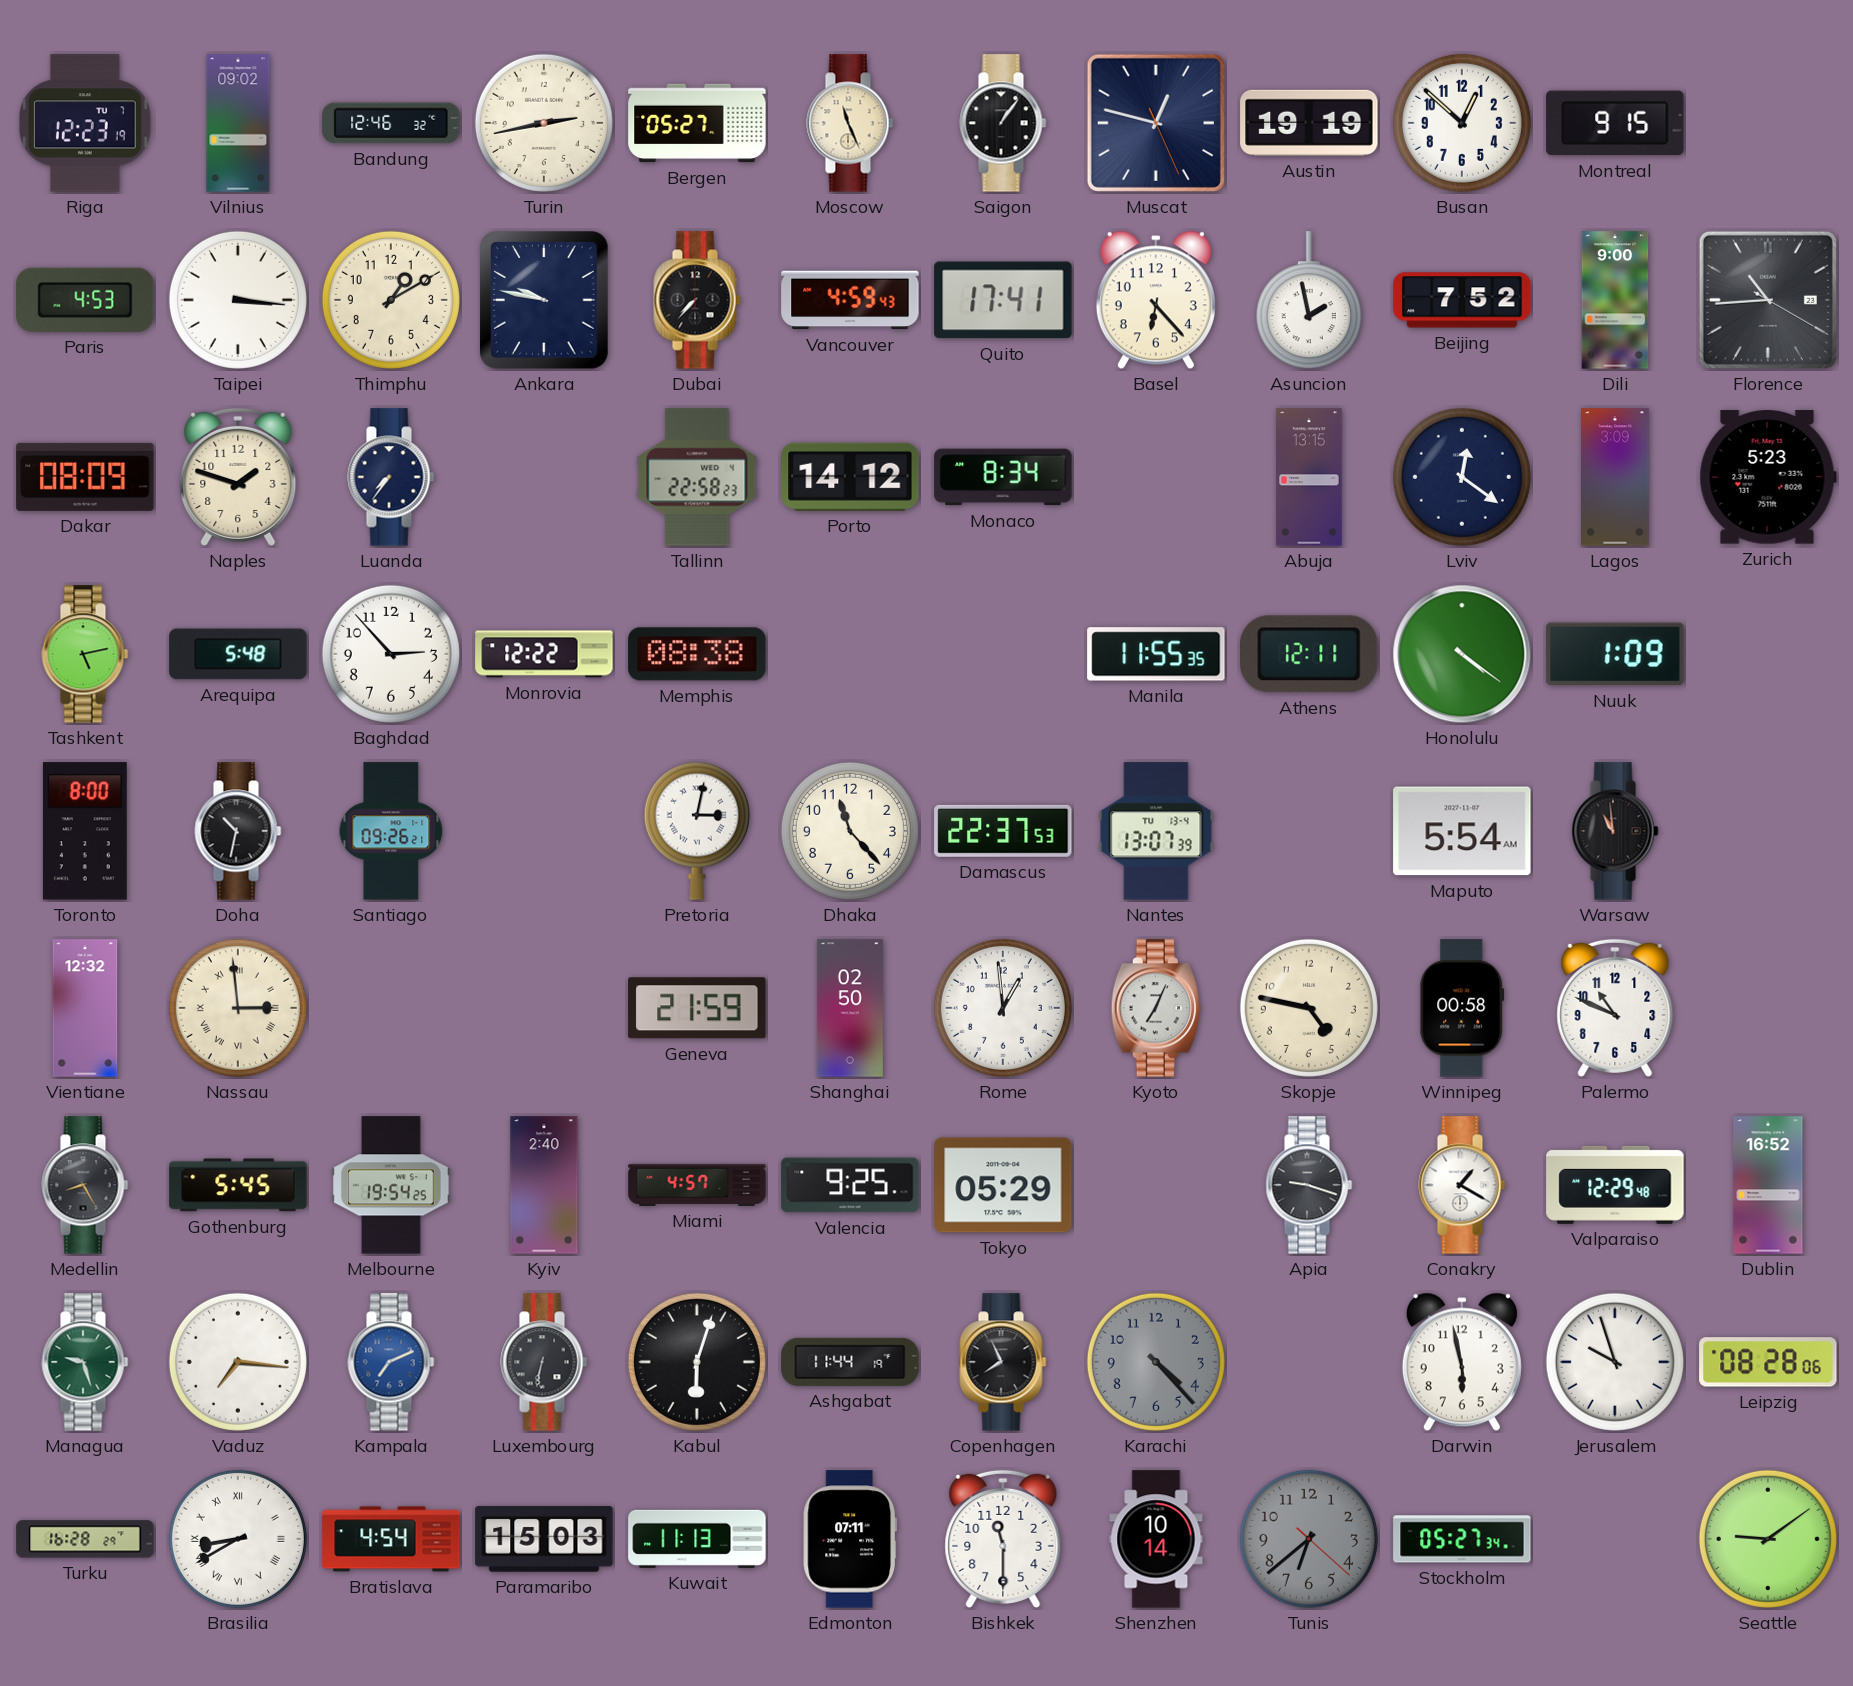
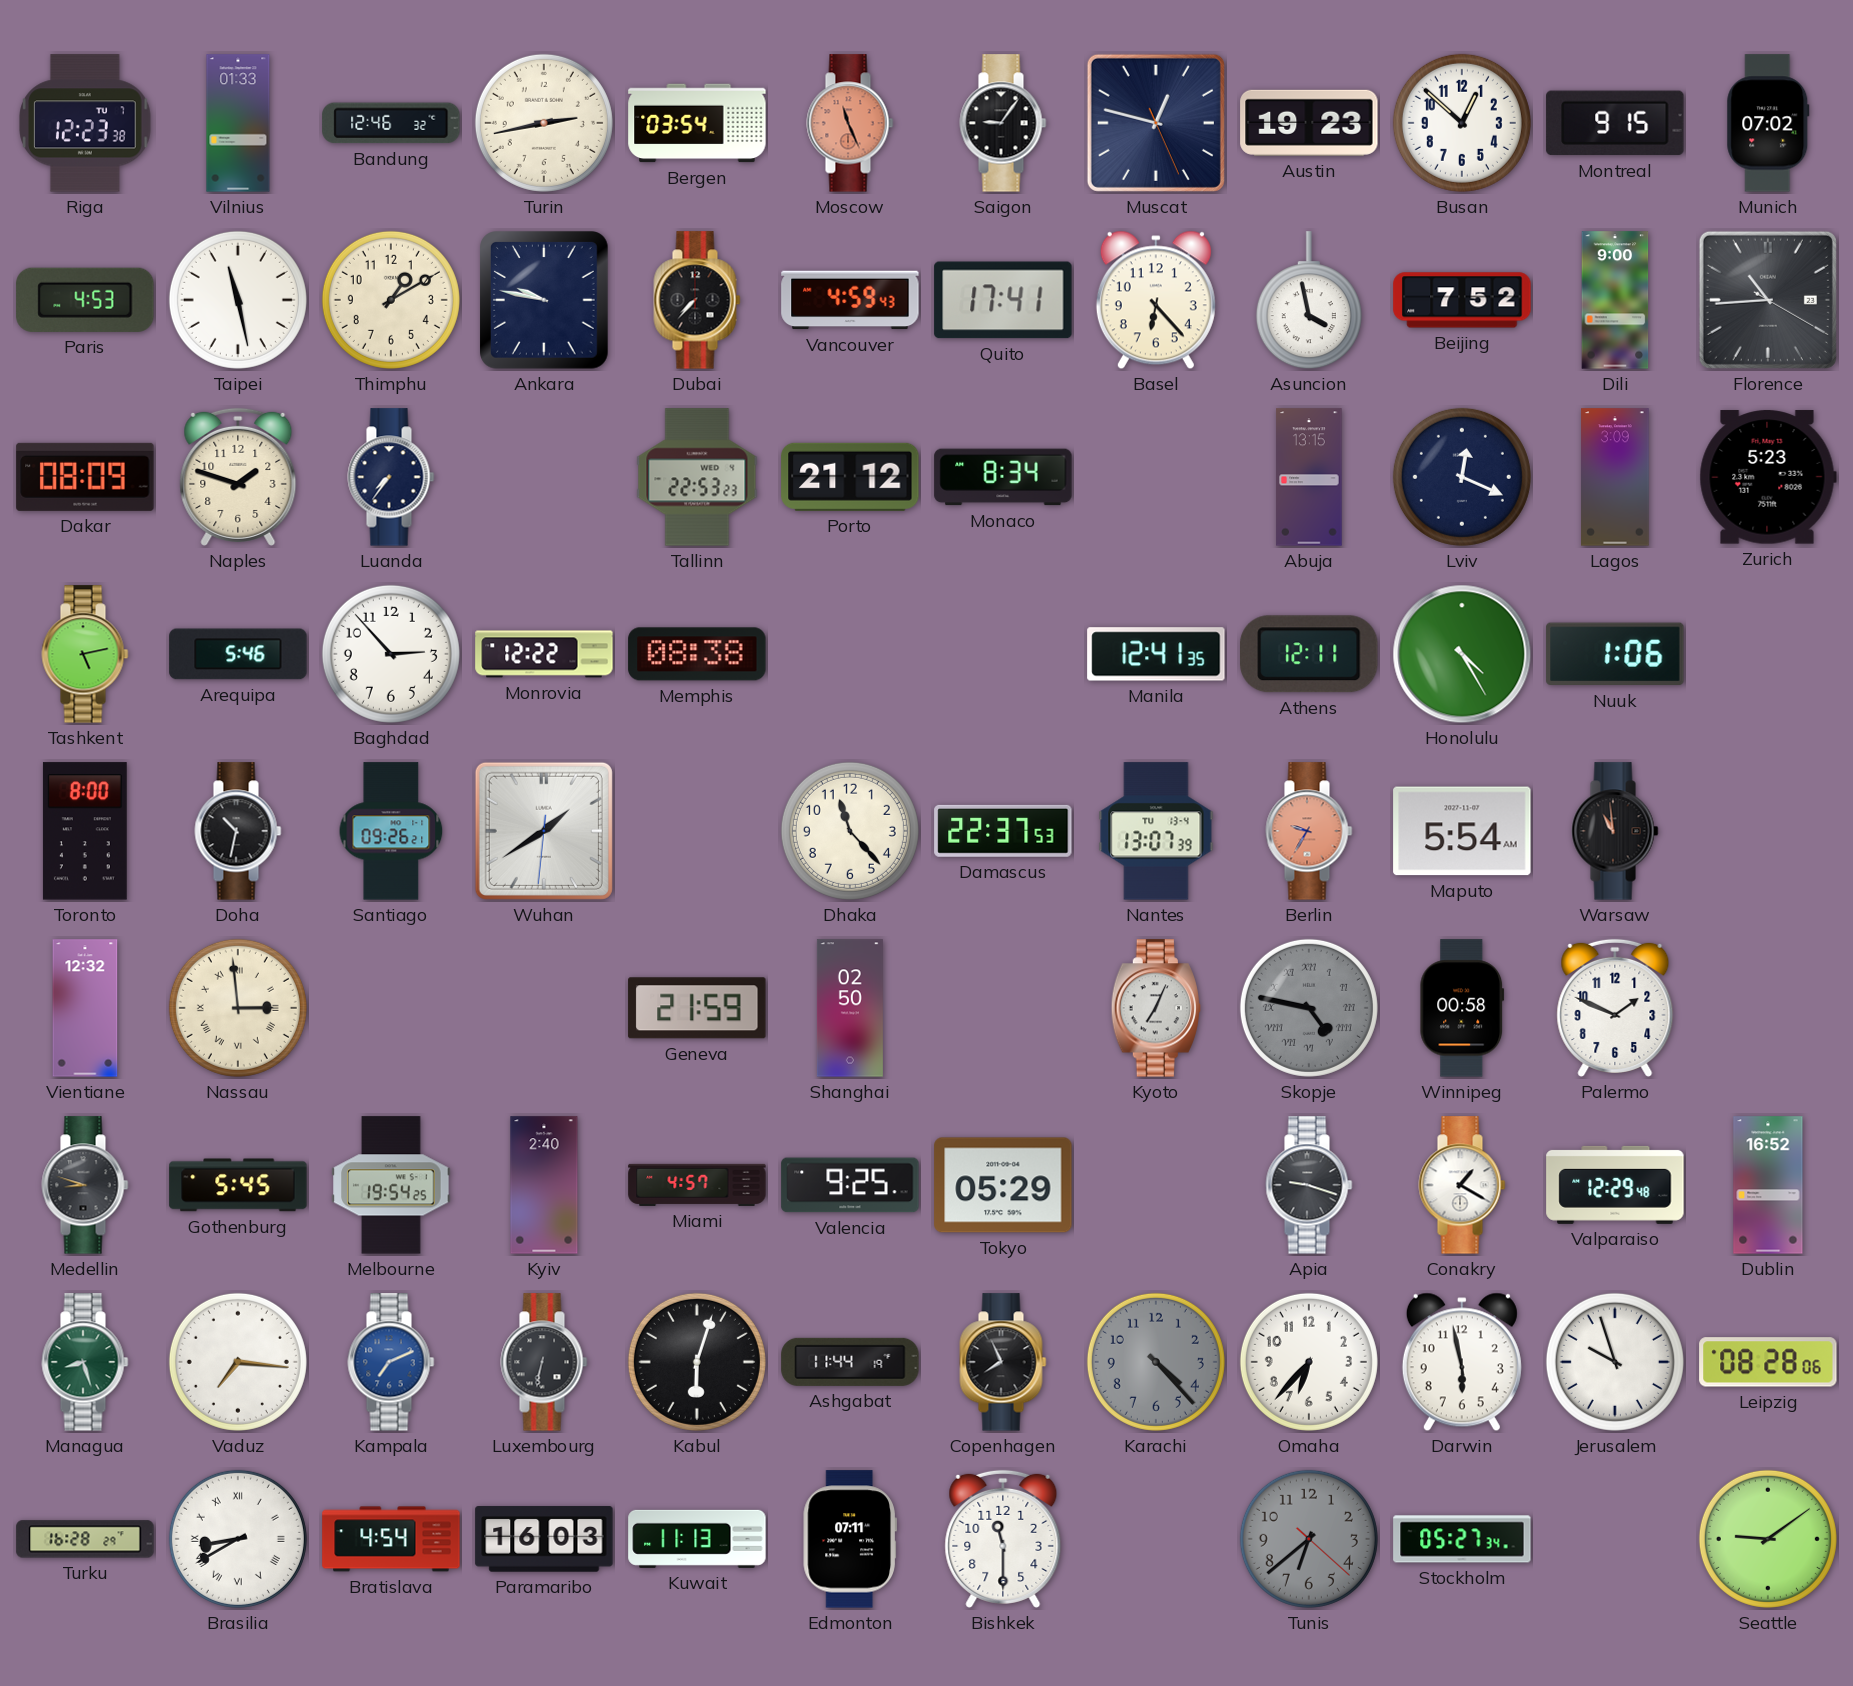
Riga: 12:23:19 -> 12:23:38
Vilnius: 09:02 -> 01:33
Bergen: 05:27 -> 03:54
Moscow dial: cream -> salmon
Saigon: 1:06 -> 9:06
Austin: 19:19 -> 19:23
Munich: none -> 07:02
Taipei: 3:16 -> 11:28
Asuncion: 1:58 -> 3:58
Tallinn: 22:58 -> 22:53
Porto: 14:12 -> 21:12
Lviv: 12:21 -> 12:19
Arequipa: 5:48 -> 5:46
Manila: 11:55 -> 12:41
Honolulu: 4:21 -> 4:25
Nuuk: 1:09 -> 1:06
Wuhan: none -> 1:39
Pretoria: 3:02 -> none
Berlin: none -> 9:35
Rome: 12:59 -> none
Skopje dial: cream -> grey
Skopje numerals: Arabic -> Roman
Palermo: 10:49 -> 1:49
Medellin: 8:25 -> 8:48
Managua: 9:27 -> 8:27
Omaha: none -> 6:37
Paramaribo: 15:03 -> 16:03
Shenzhen: 10:14 -> none
